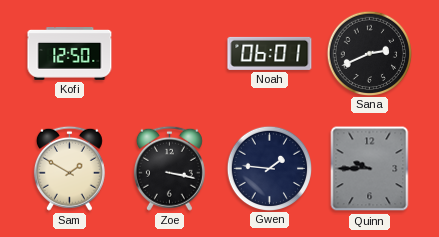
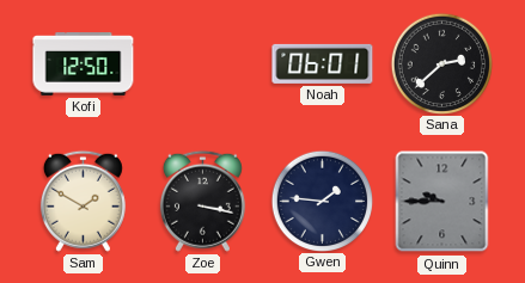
Sana: 2:41 -> 2:38
